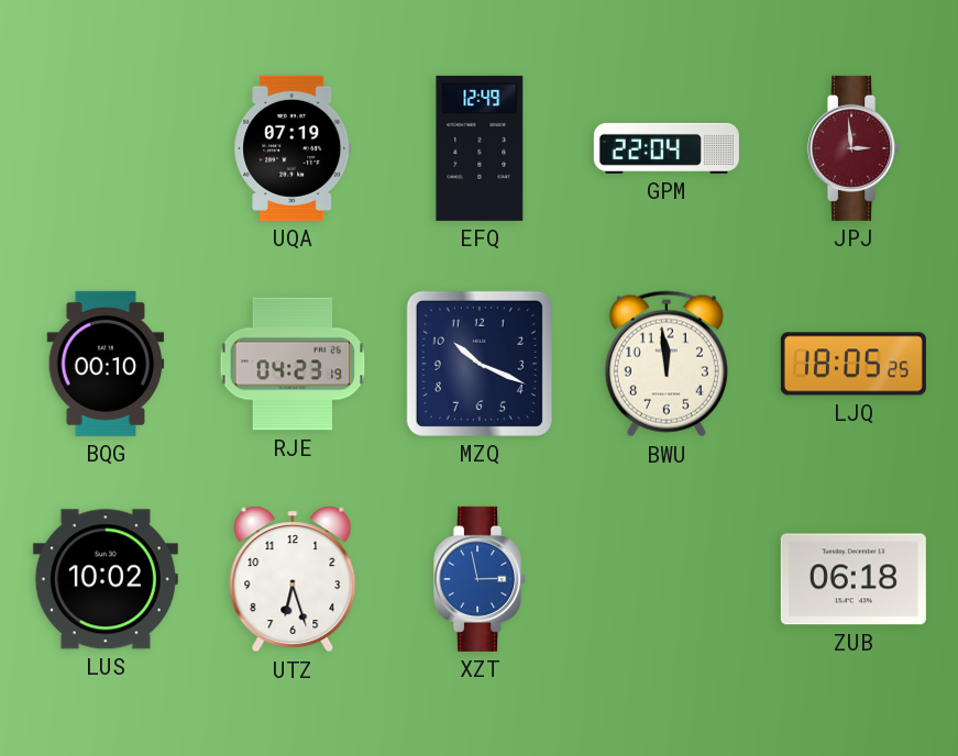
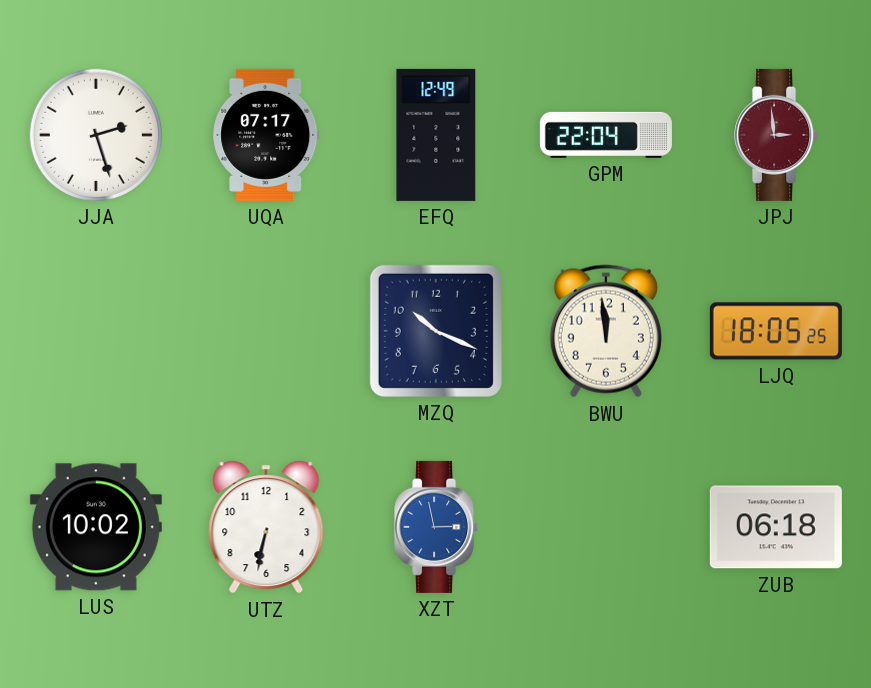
JJA: none -> 2:27
UQA: 07:19 -> 07:17
BQG: 00:10 -> none
RJE: 04:23 -> none
UTZ: 6:27 -> 6:32
